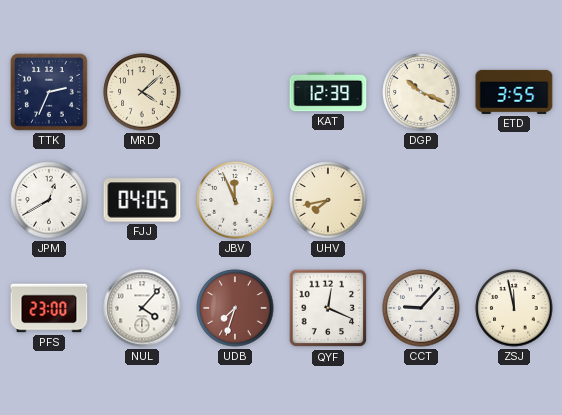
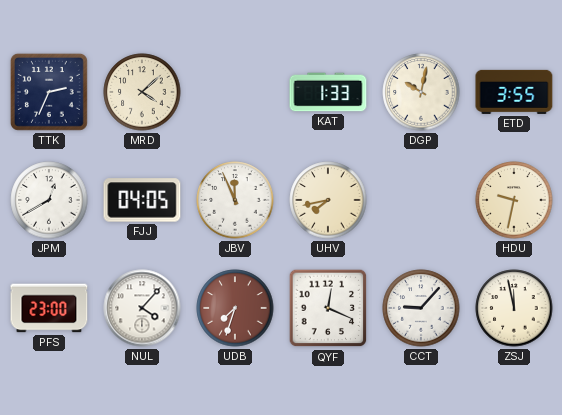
KAT: 12:39 -> 1:33
DGP: 10:19 -> 10:02
HDU: none -> 9:32
